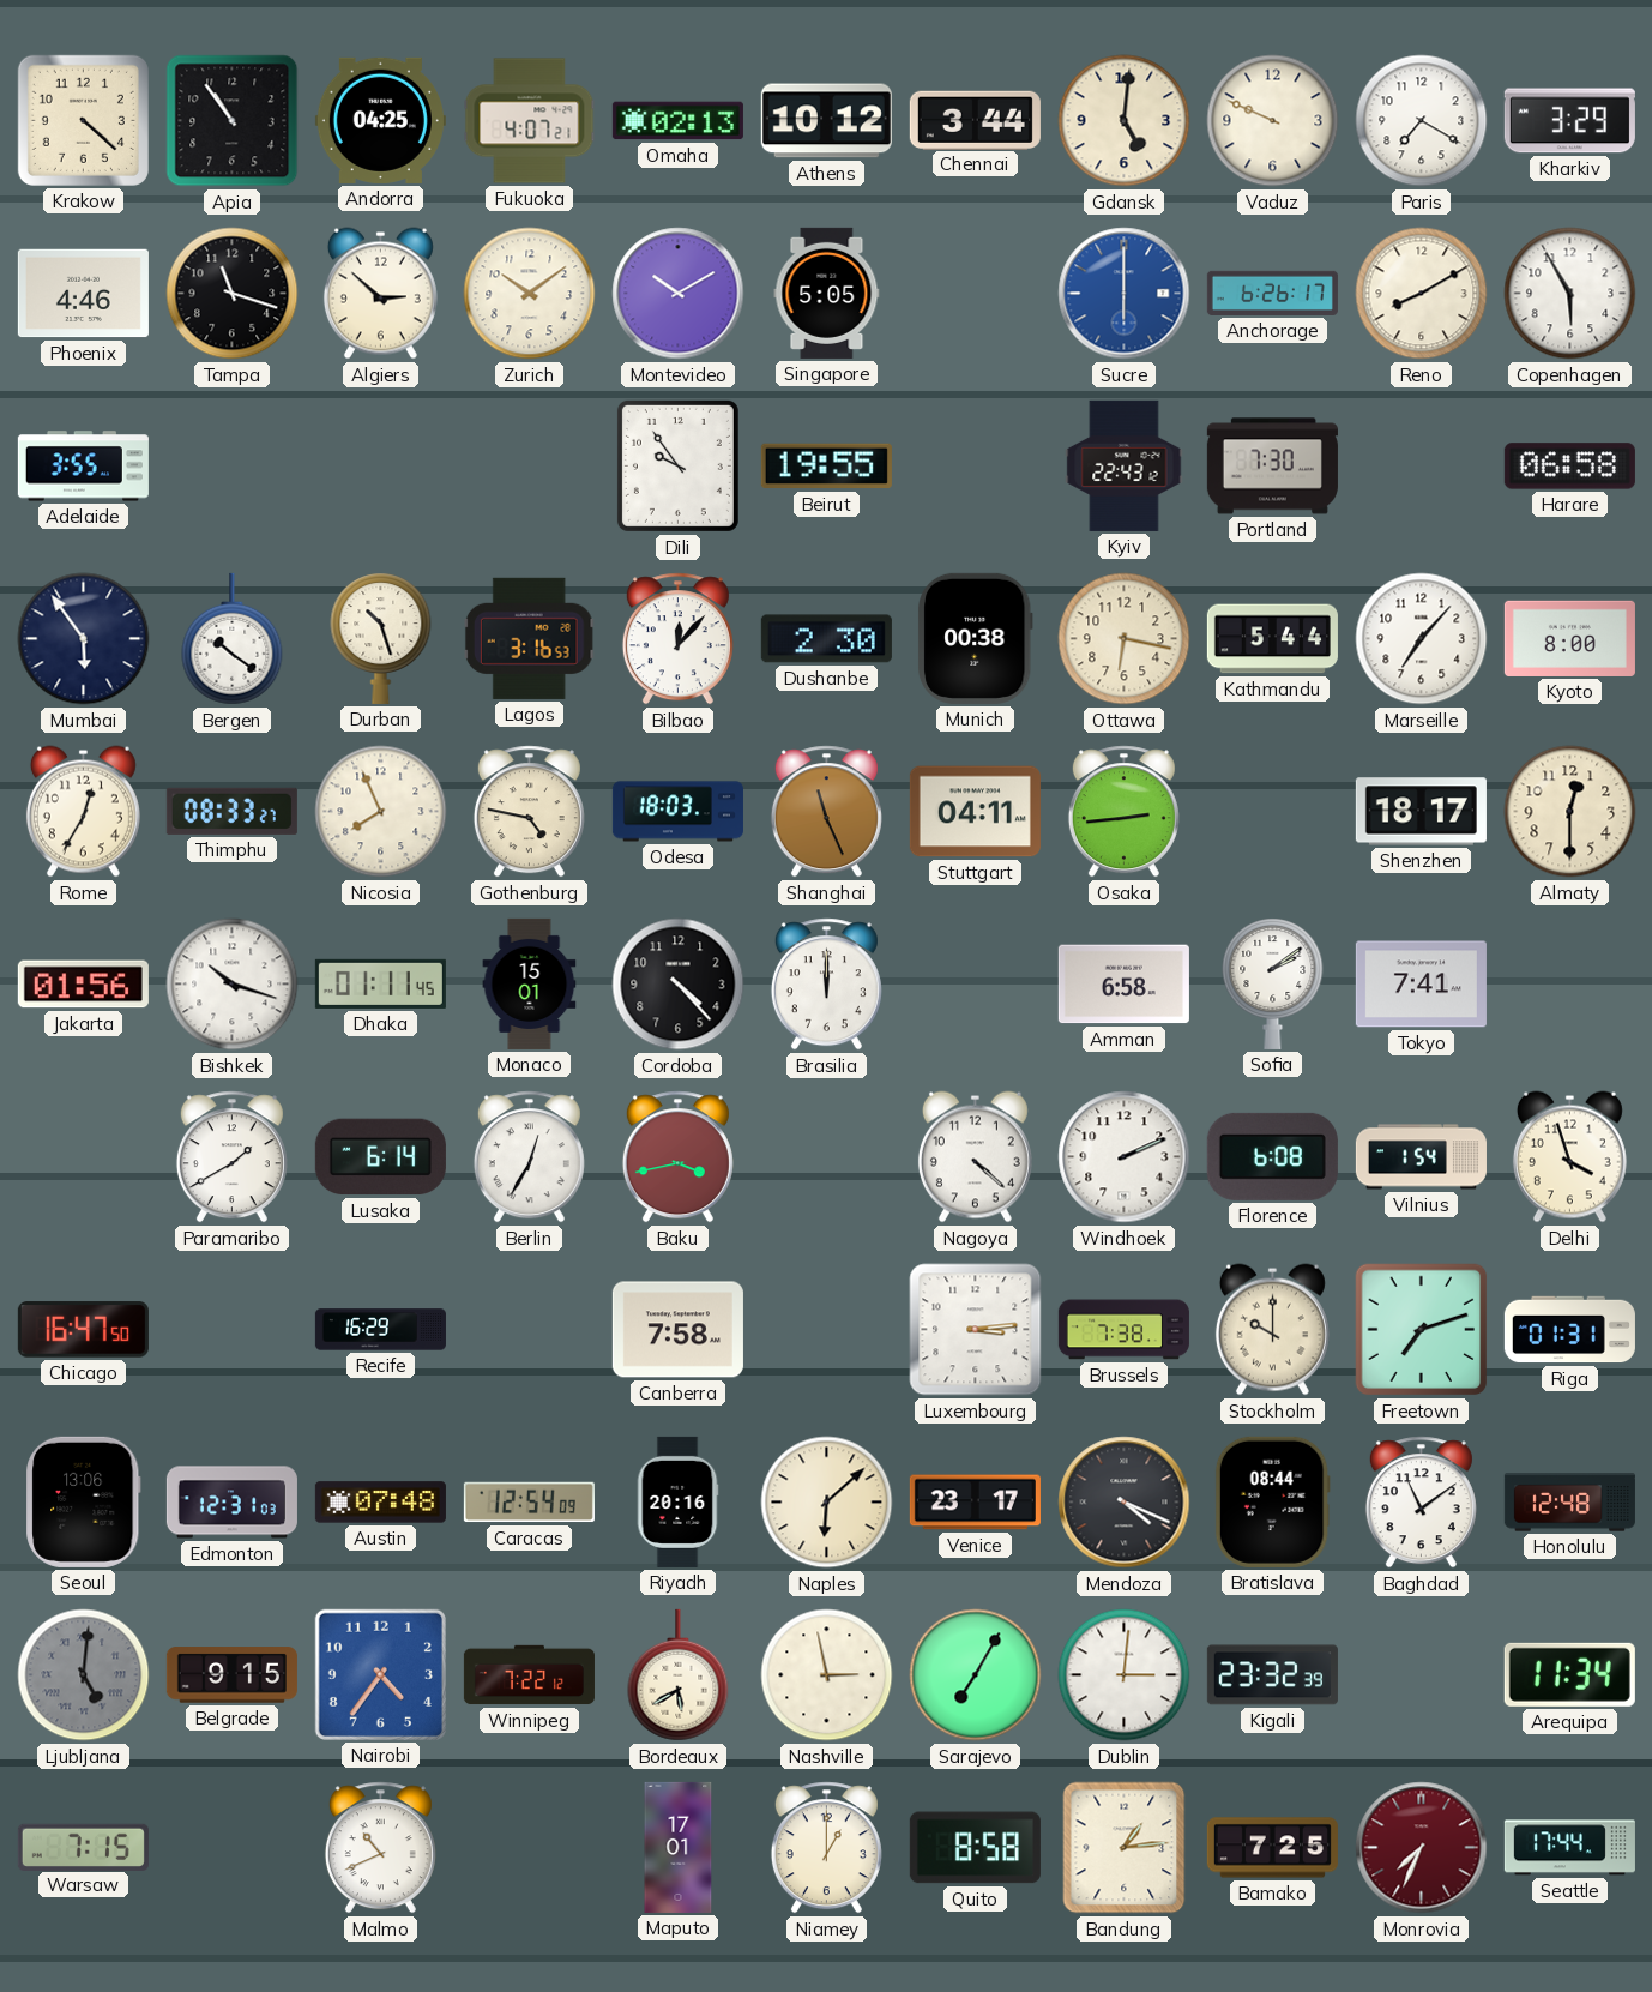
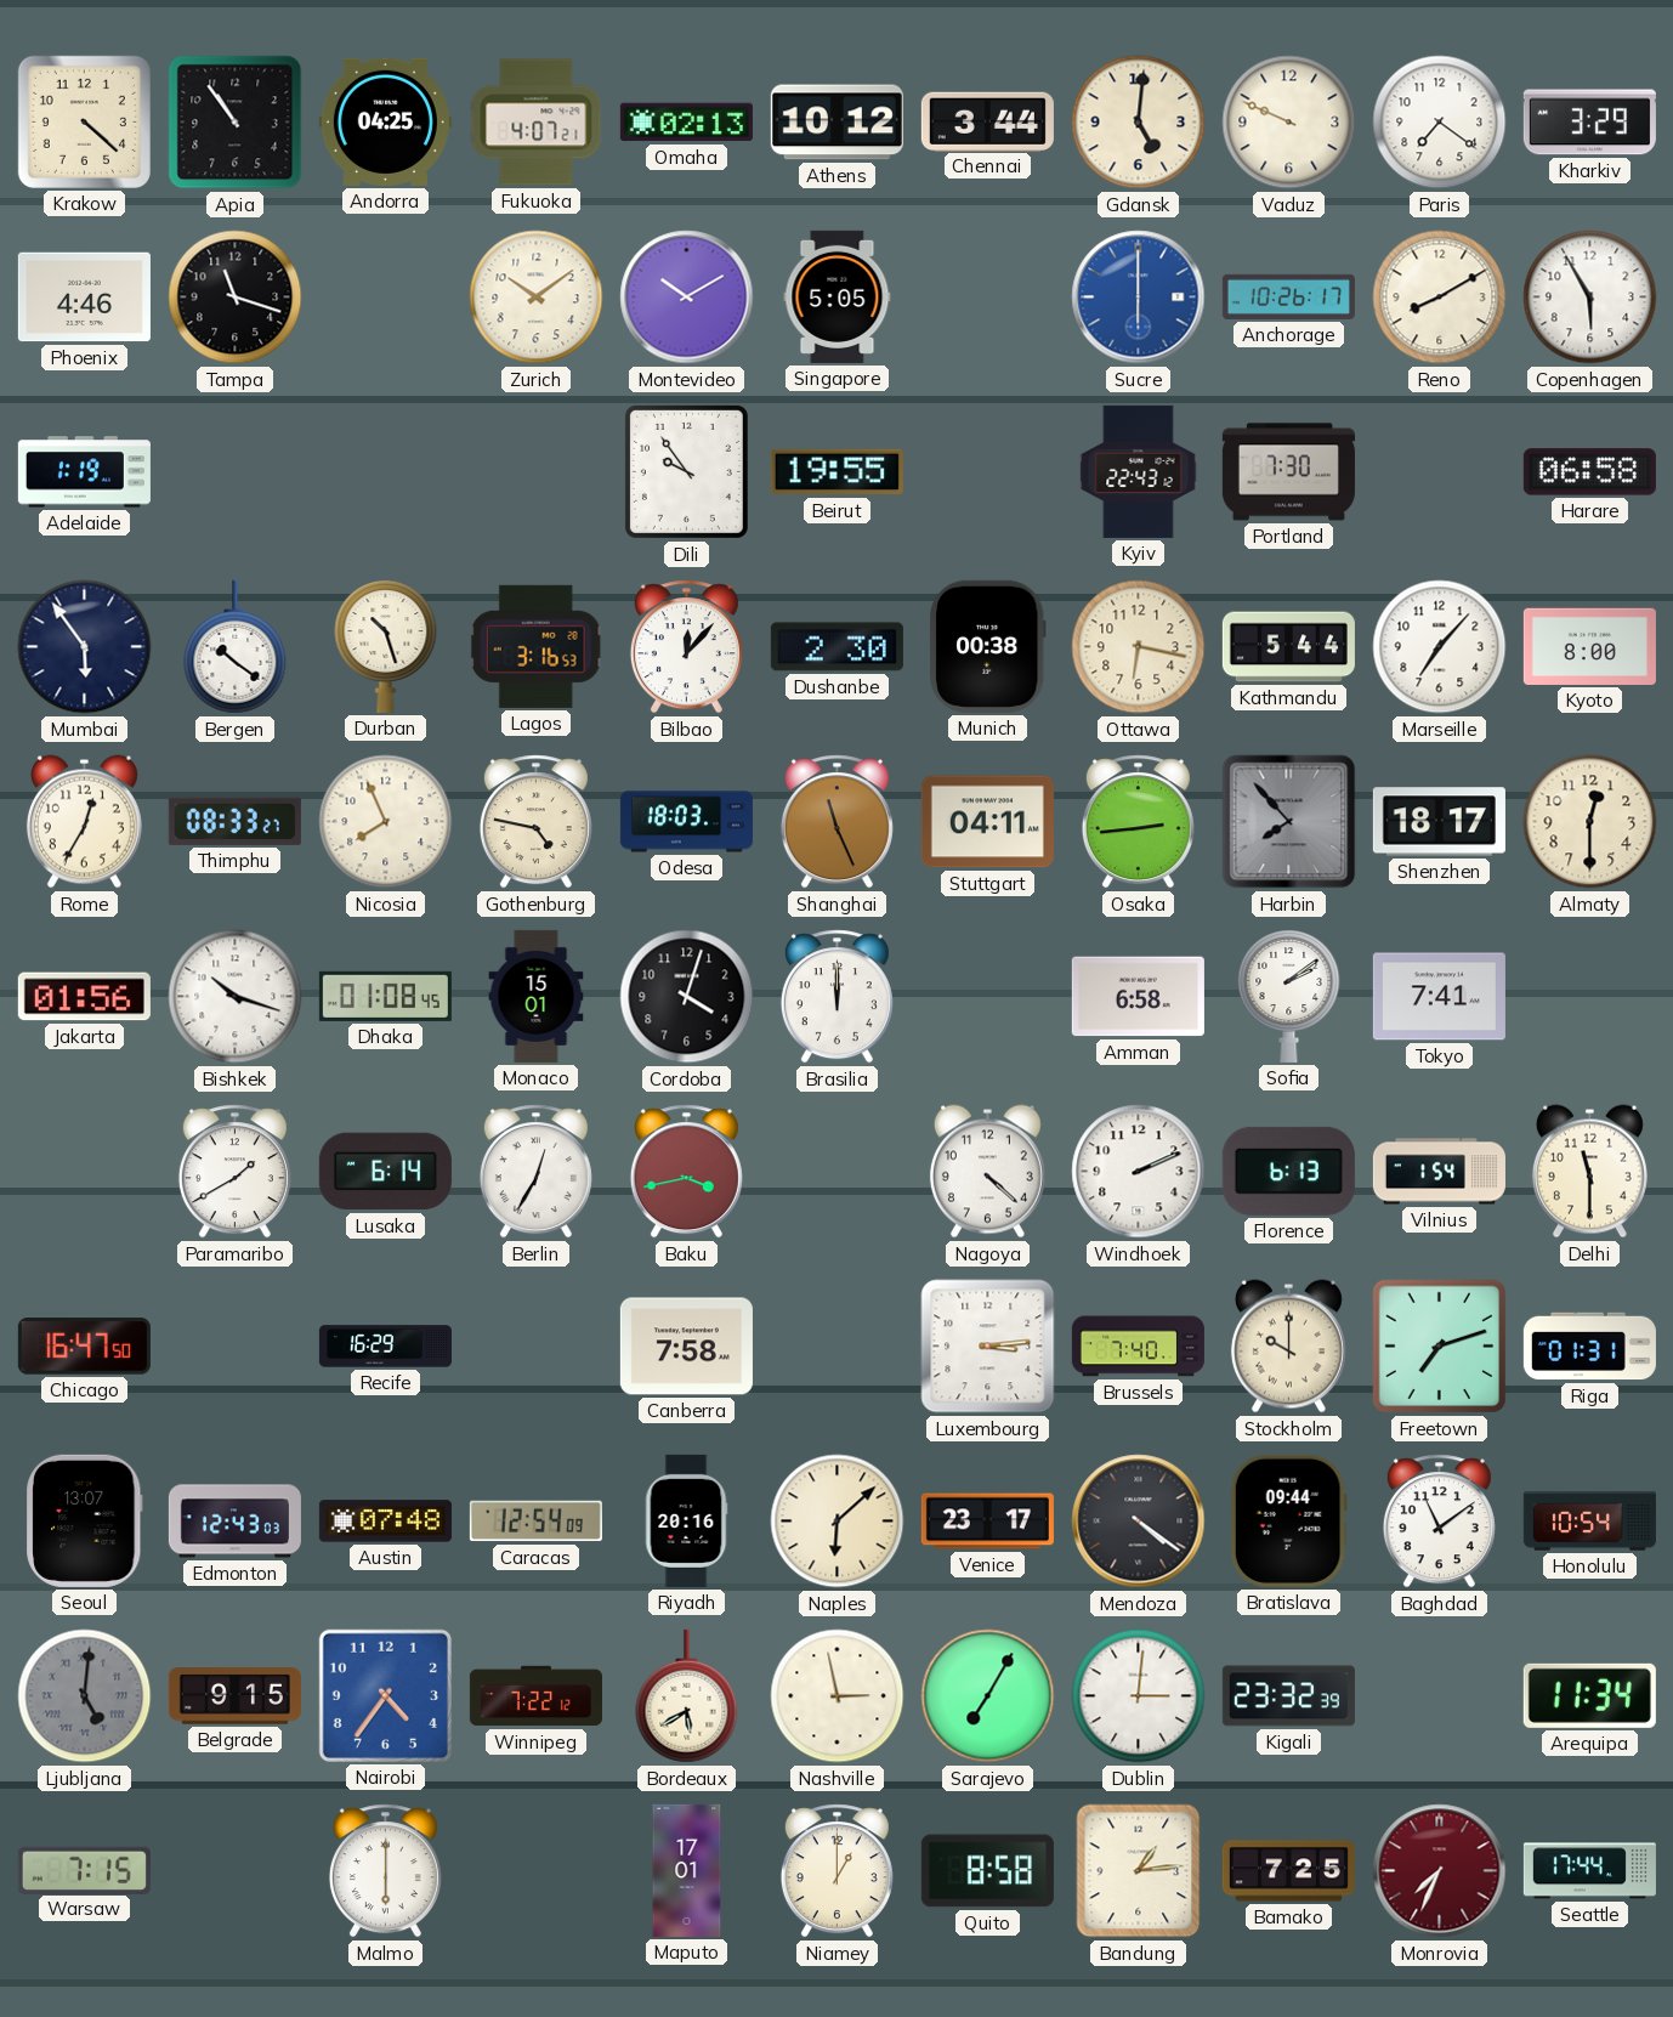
Paris: 7:20 -> 7:21
Algiers: 2:52 -> none
Anchorage: 6:26 -> 10:26
Adelaide: 3:55 -> 1:19
Harbin: none -> 7:53
Dhaka: 01:11 -> 01:08
Cordoba: 4:23 -> 4:03
Florence: 6:08 -> 6:13
Delhi: 3:57 -> 11:30
Brussels: 7:38 -> 7:40
Seoul: 13:06 -> 13:07
Edmonton: 12:31 -> 12:43
Mendoza: 4:19 -> 4:21
Bratislava: 08:44 -> 09:44
Honolulu: 12:48 -> 10:54
Malmo: 10:41 -> 6:00
